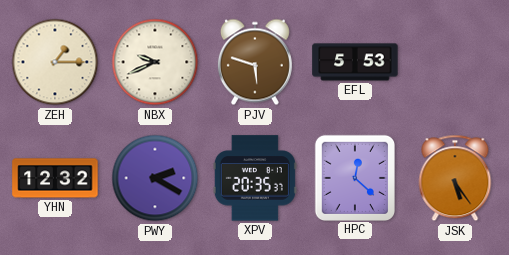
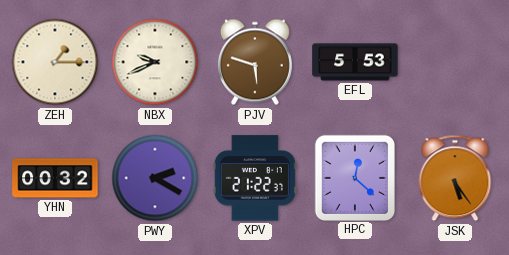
YHN: 12:32 -> 00:32
XPV: 20:35 -> 21:22
